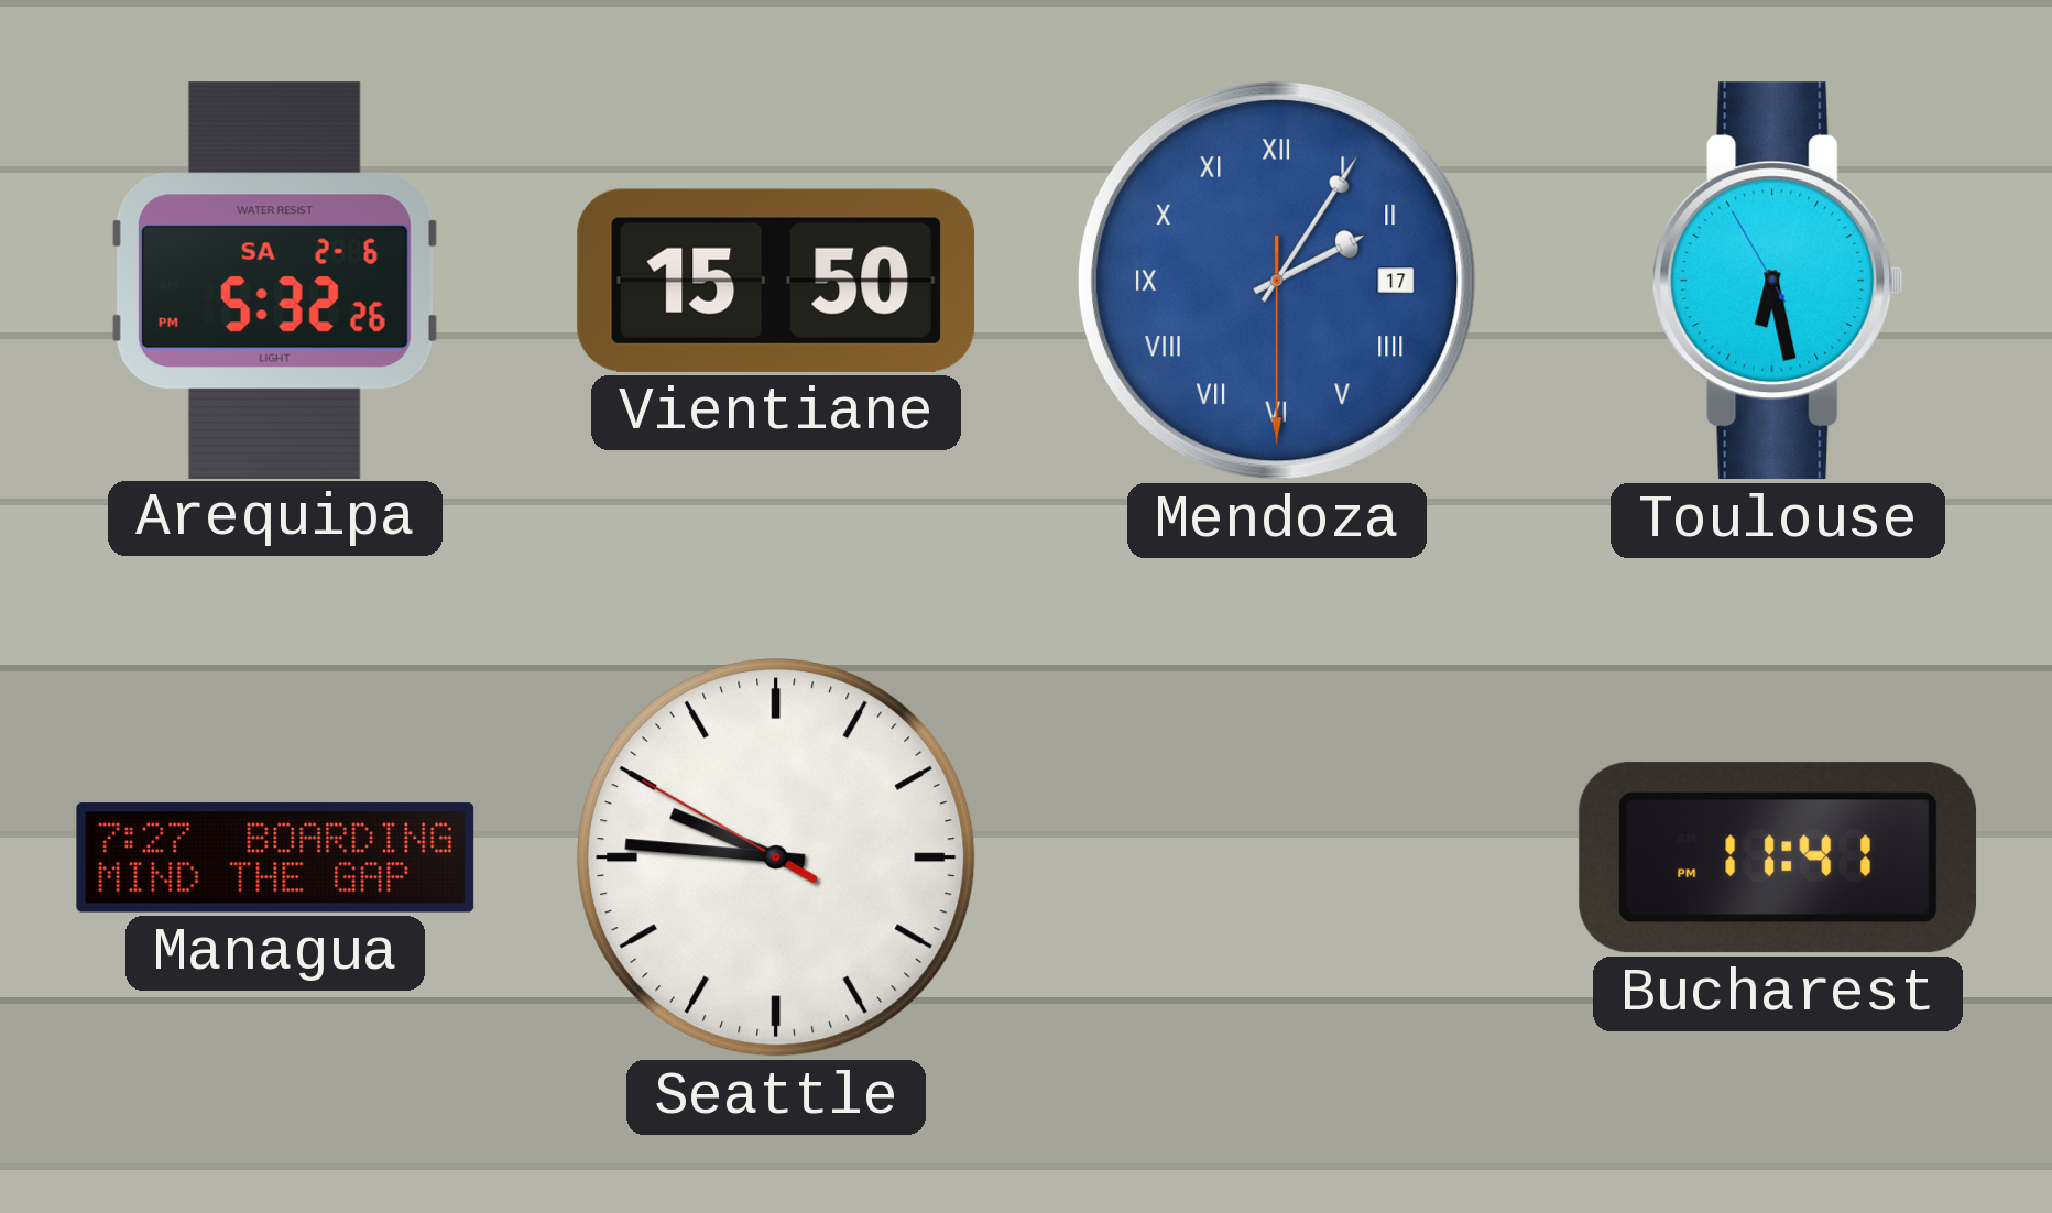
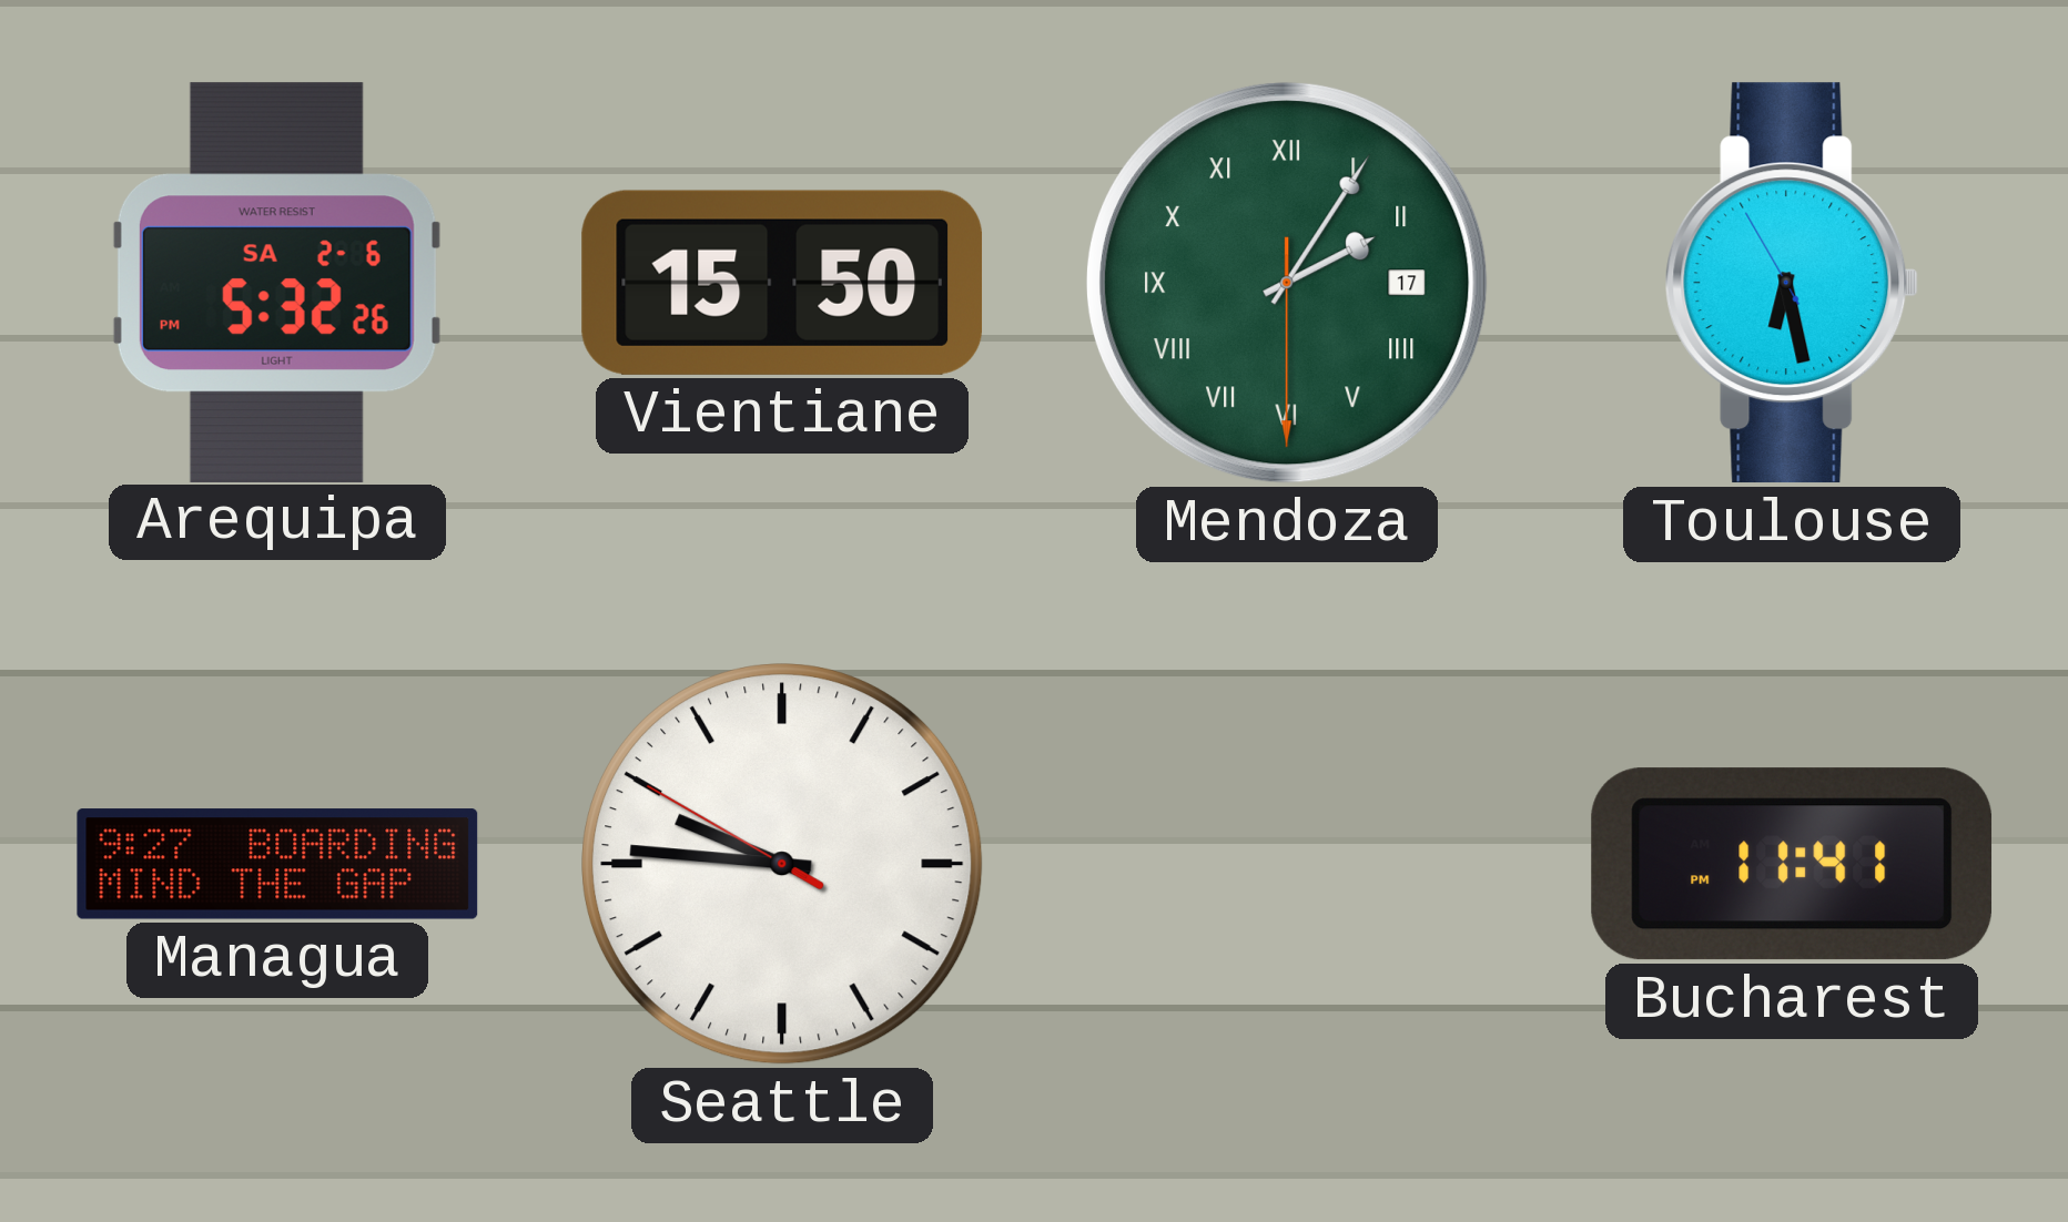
Mendoza dial: blue -> green
Managua: 7:27 -> 9:27
